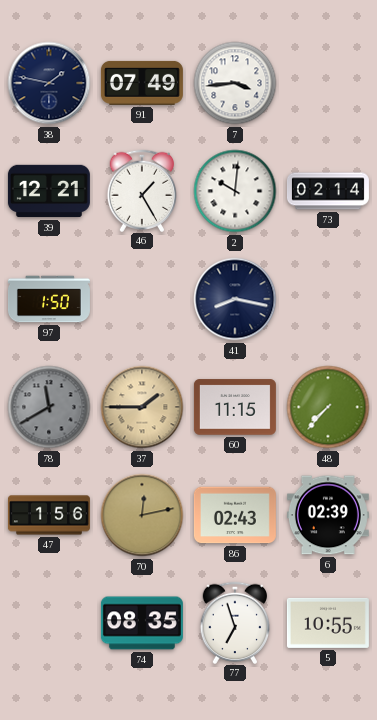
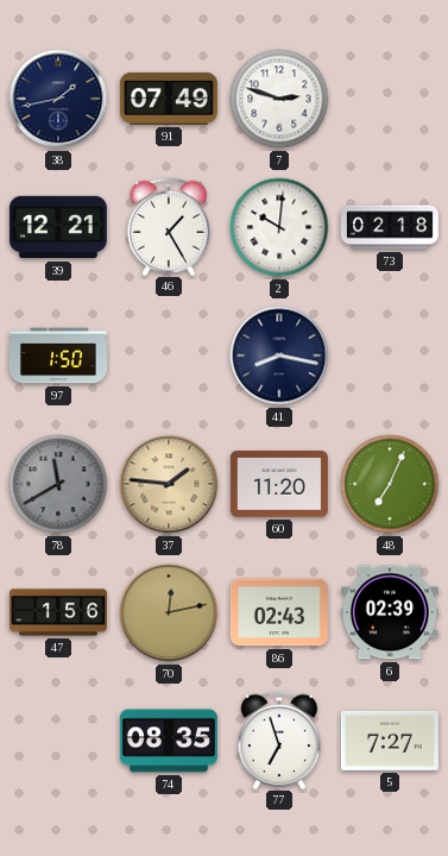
38: 1:47 -> 1:43
7: 3:44 -> 2:48
73: 02:14 -> 02:18
37: 1:45 -> 1:46
60: 11:15 -> 11:20
48: 7:37 -> 7:04
5: 10:55 -> 7:27
